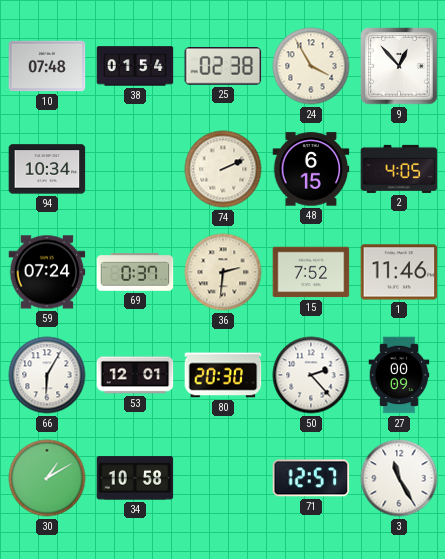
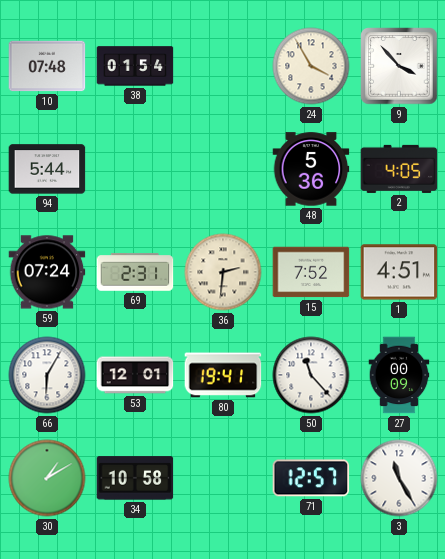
25: 02:38 -> none
9: 12:53 -> 3:53
94: 10:34 -> 5:44
74: 2:11 -> none
48: 6:15 -> 5:36
69: 0:37 -> 2:31
1: 11:46 -> 4:51
80: 20:30 -> 19:41
50: 2:23 -> 11:23
